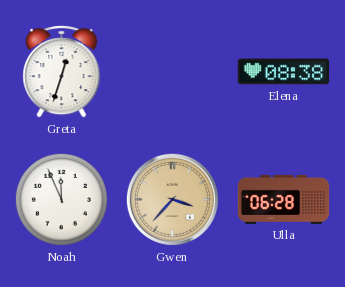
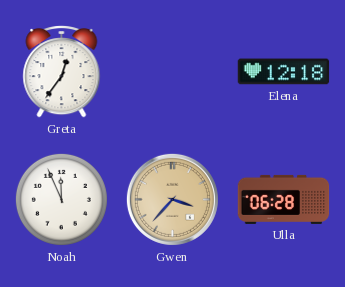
Greta: 12:33 -> 12:36
Elena: 08:38 -> 12:18
